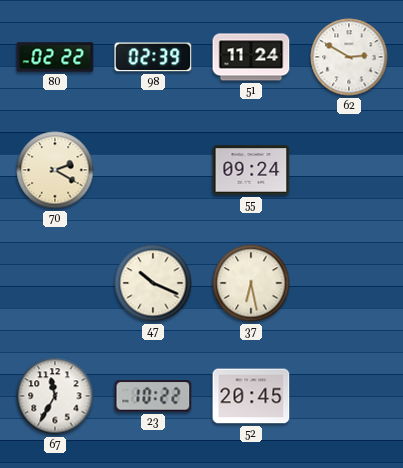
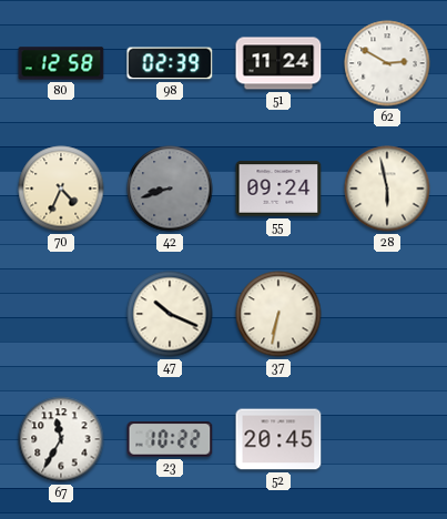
80: 02:22 -> 12:58
70: 2:20 -> 4:34
42: none -> 8:42
28: none -> 5:58
37: 6:28 -> 6:32
